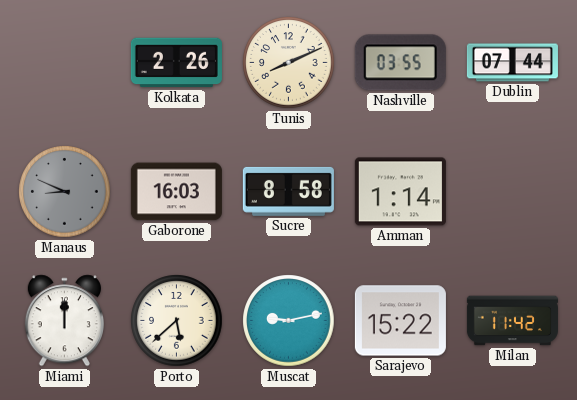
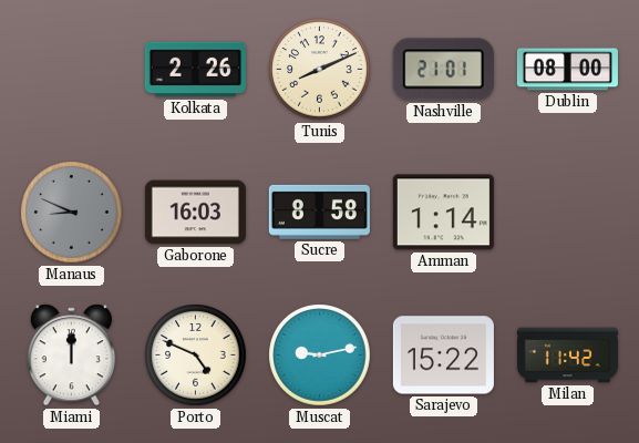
Nashville: 03:55 -> 21:01
Dublin: 07:44 -> 08:00
Porto: 5:38 -> 4:49
